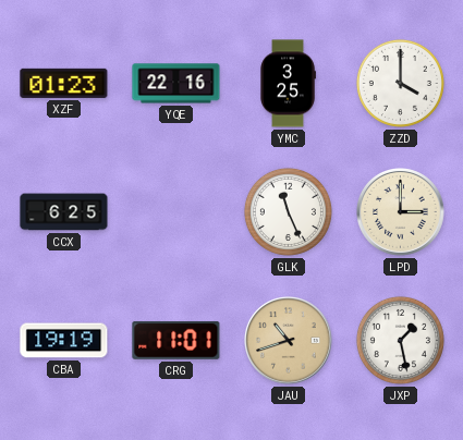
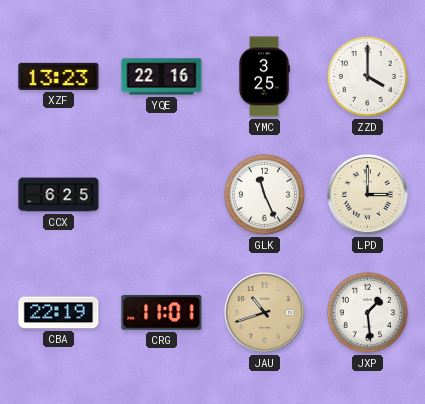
XZF: 01:23 -> 13:23
CBA: 19:19 -> 22:19
JXP: 1:28 -> 1:29
